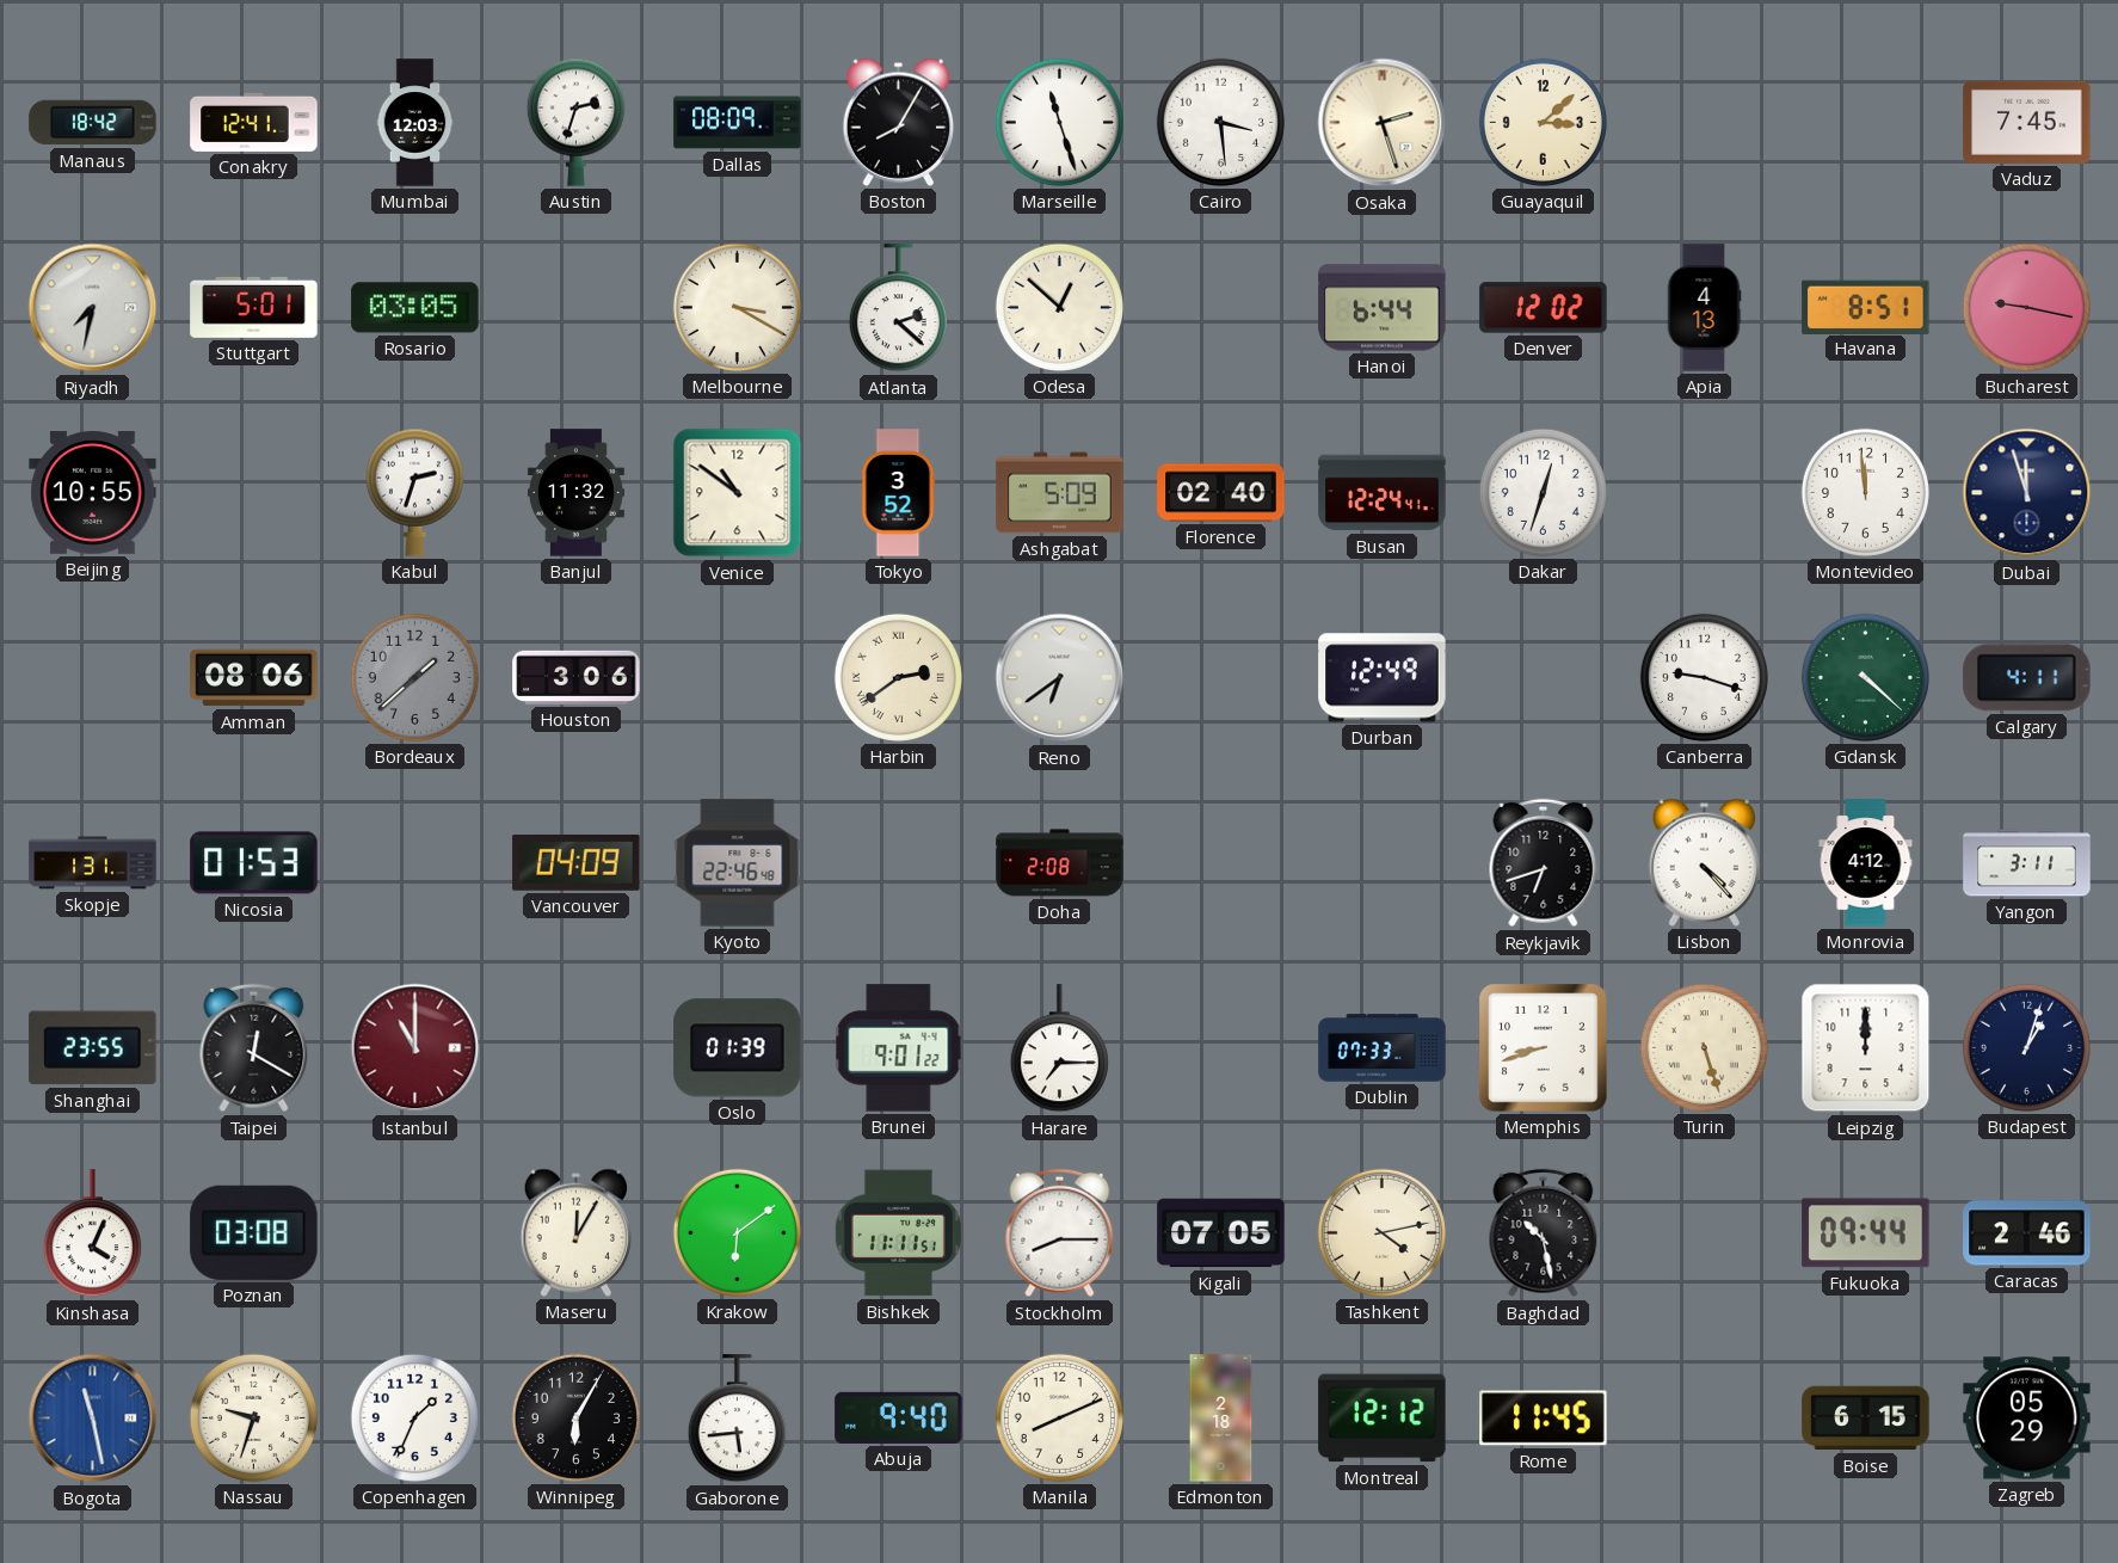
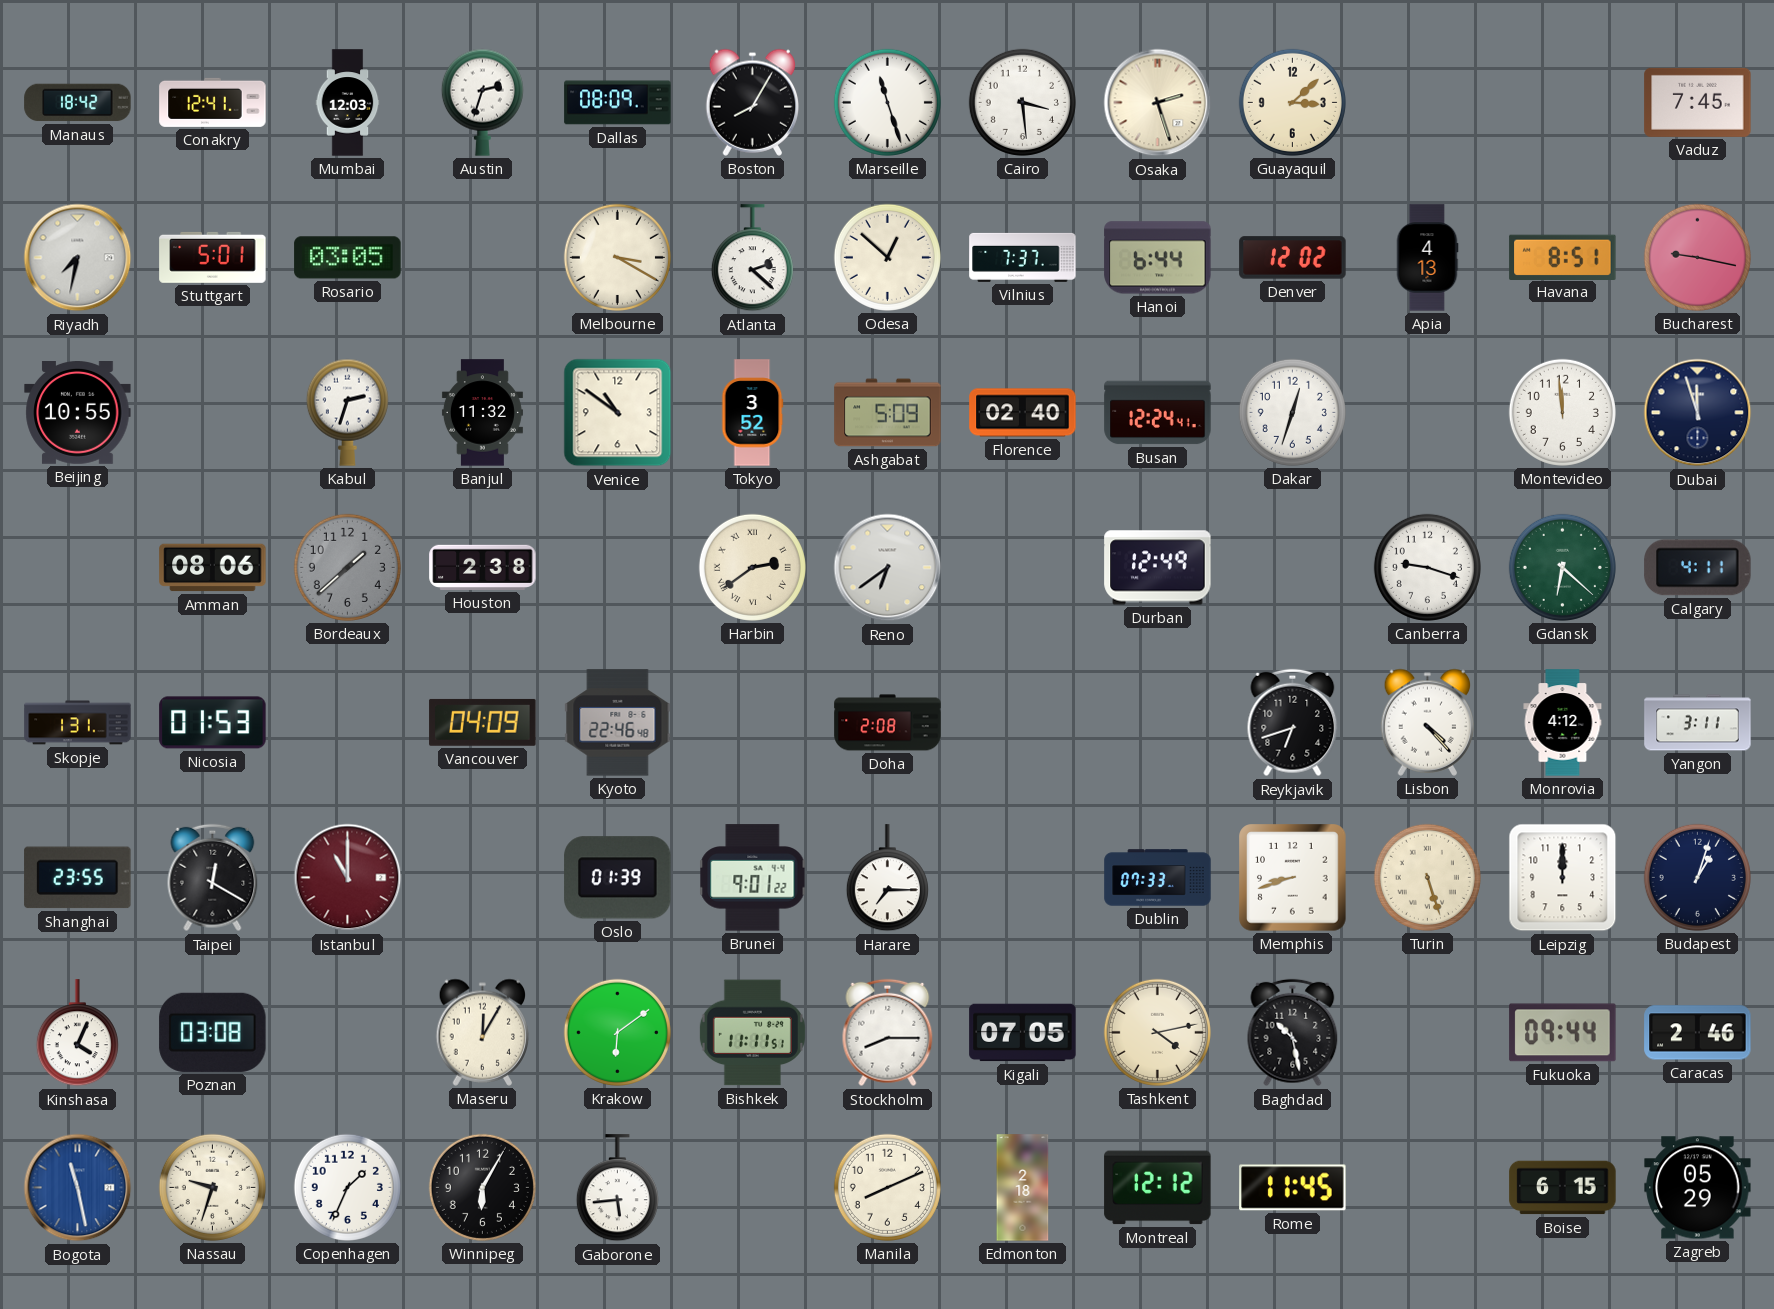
Vilnius: none -> 7:37
Houston: 3:06 -> 2:38
Gdansk: 4:22 -> 6:22
Abuja: 9:40 -> none
